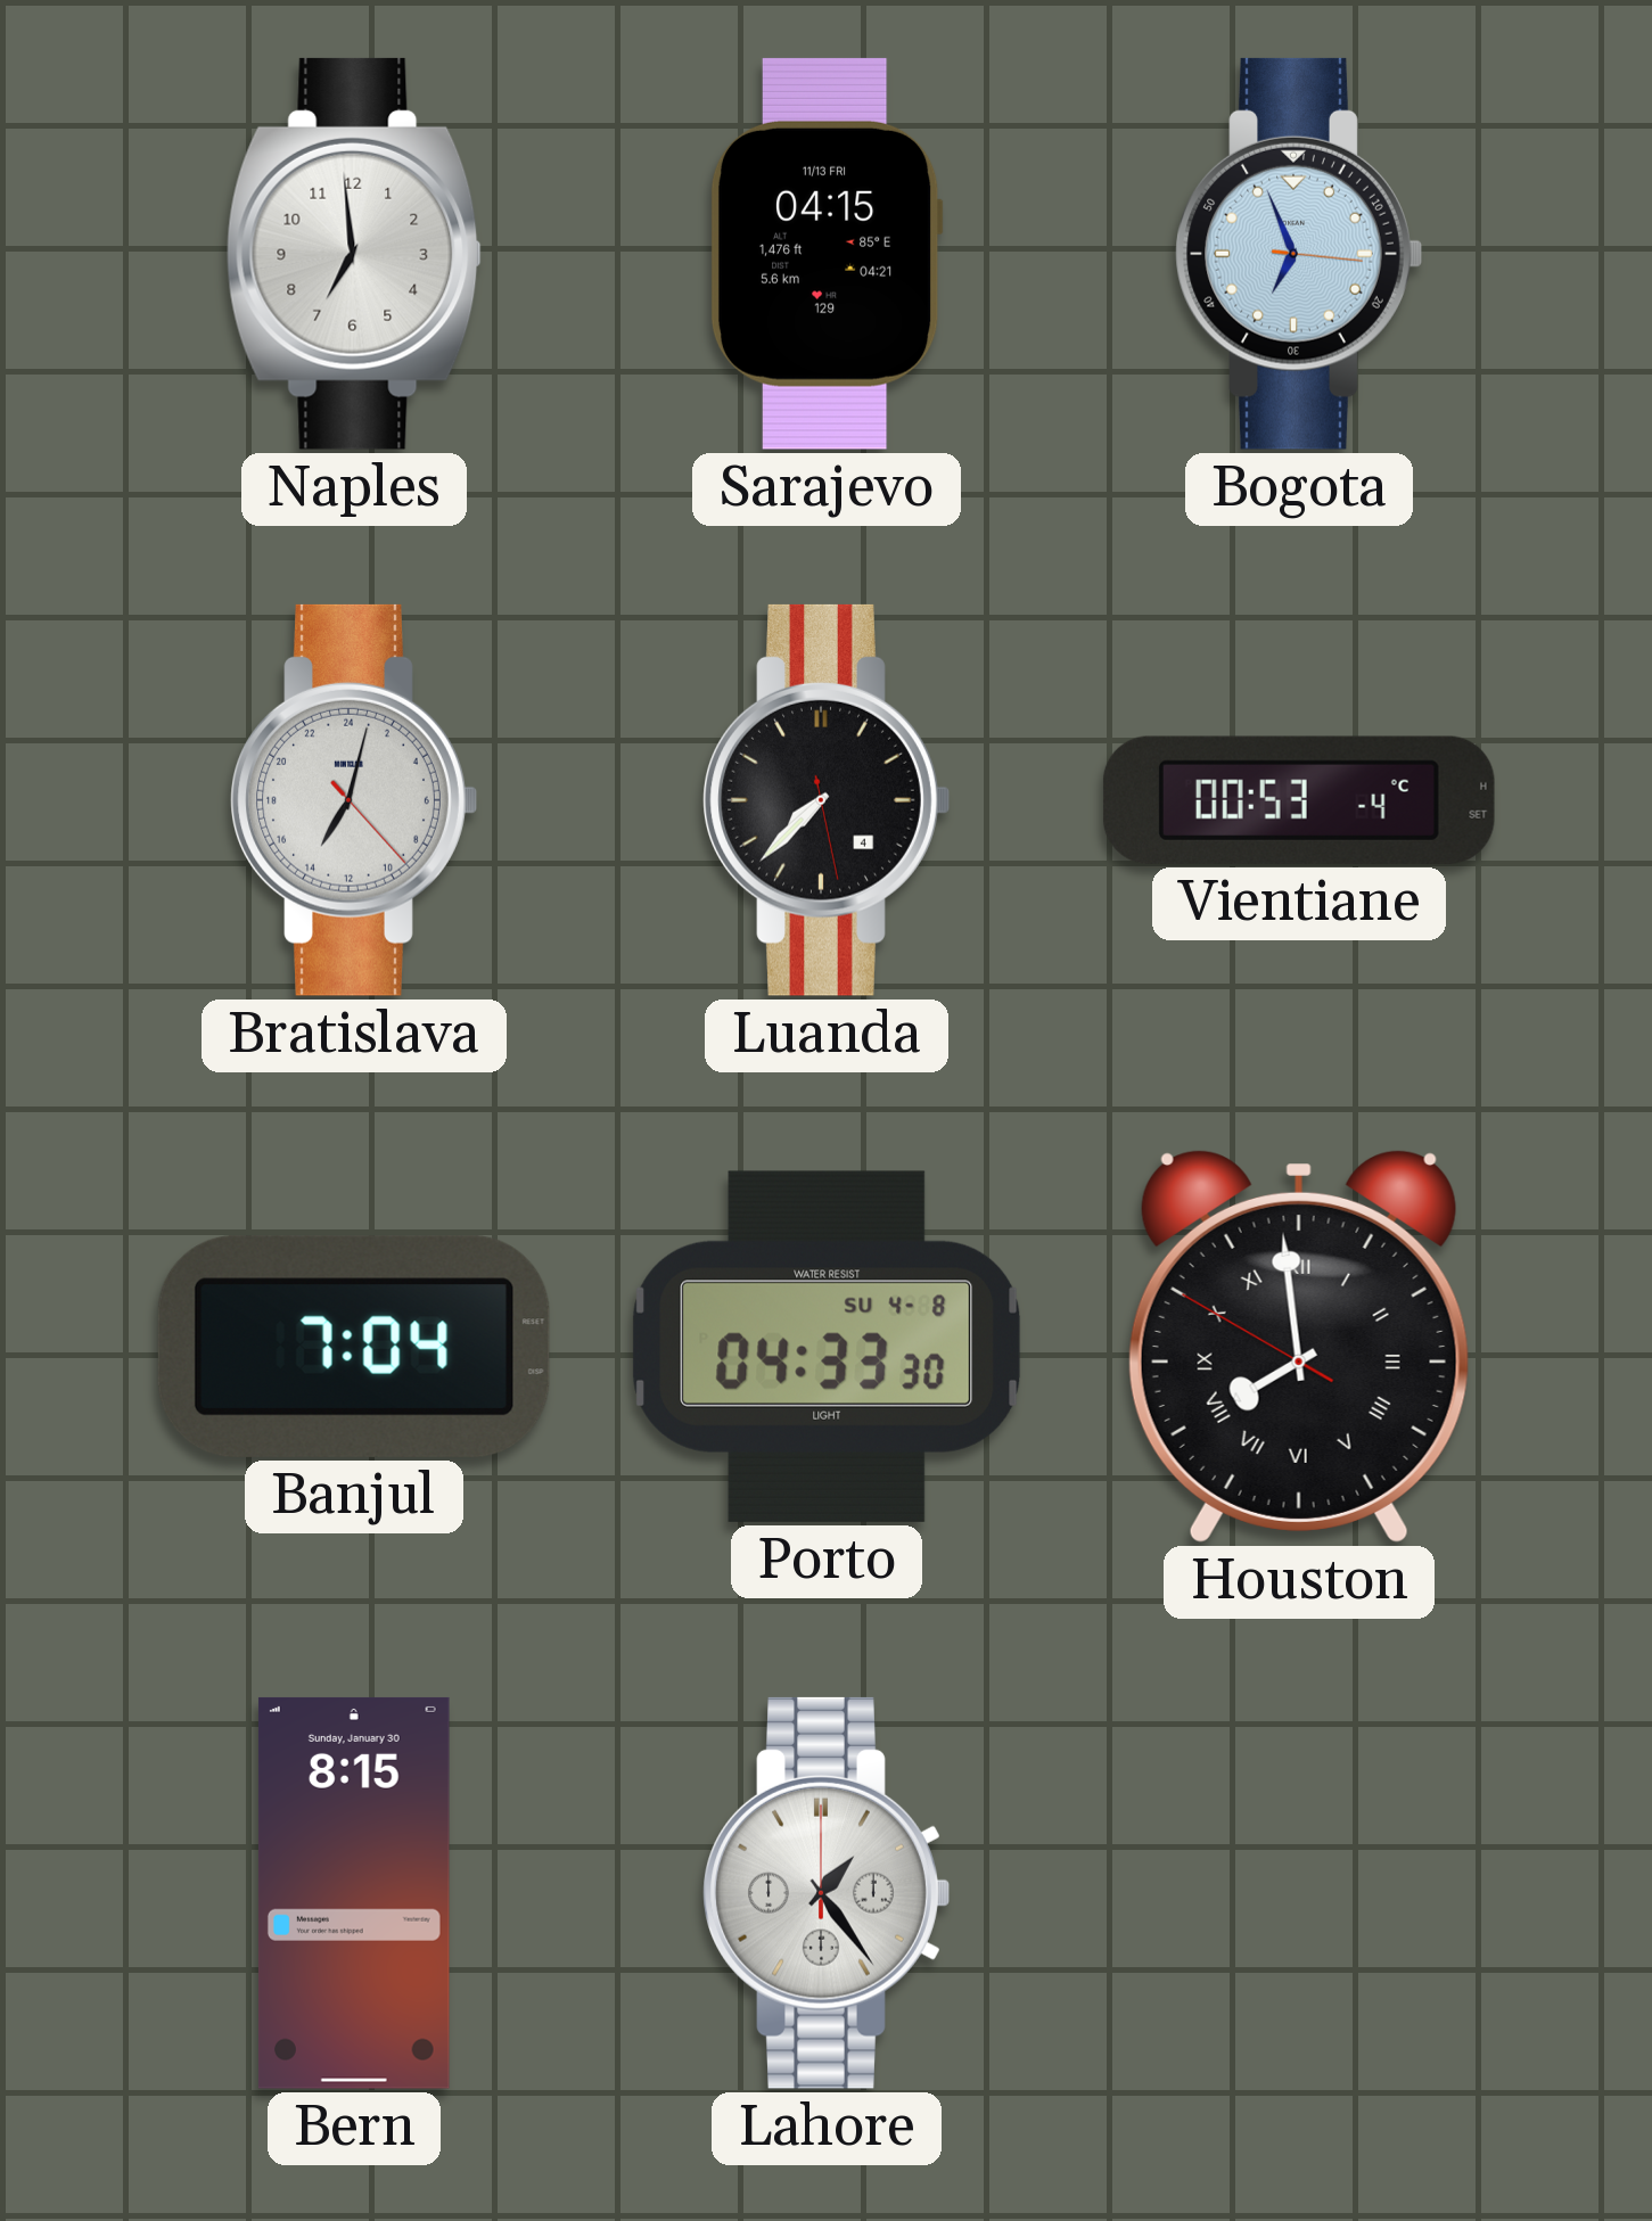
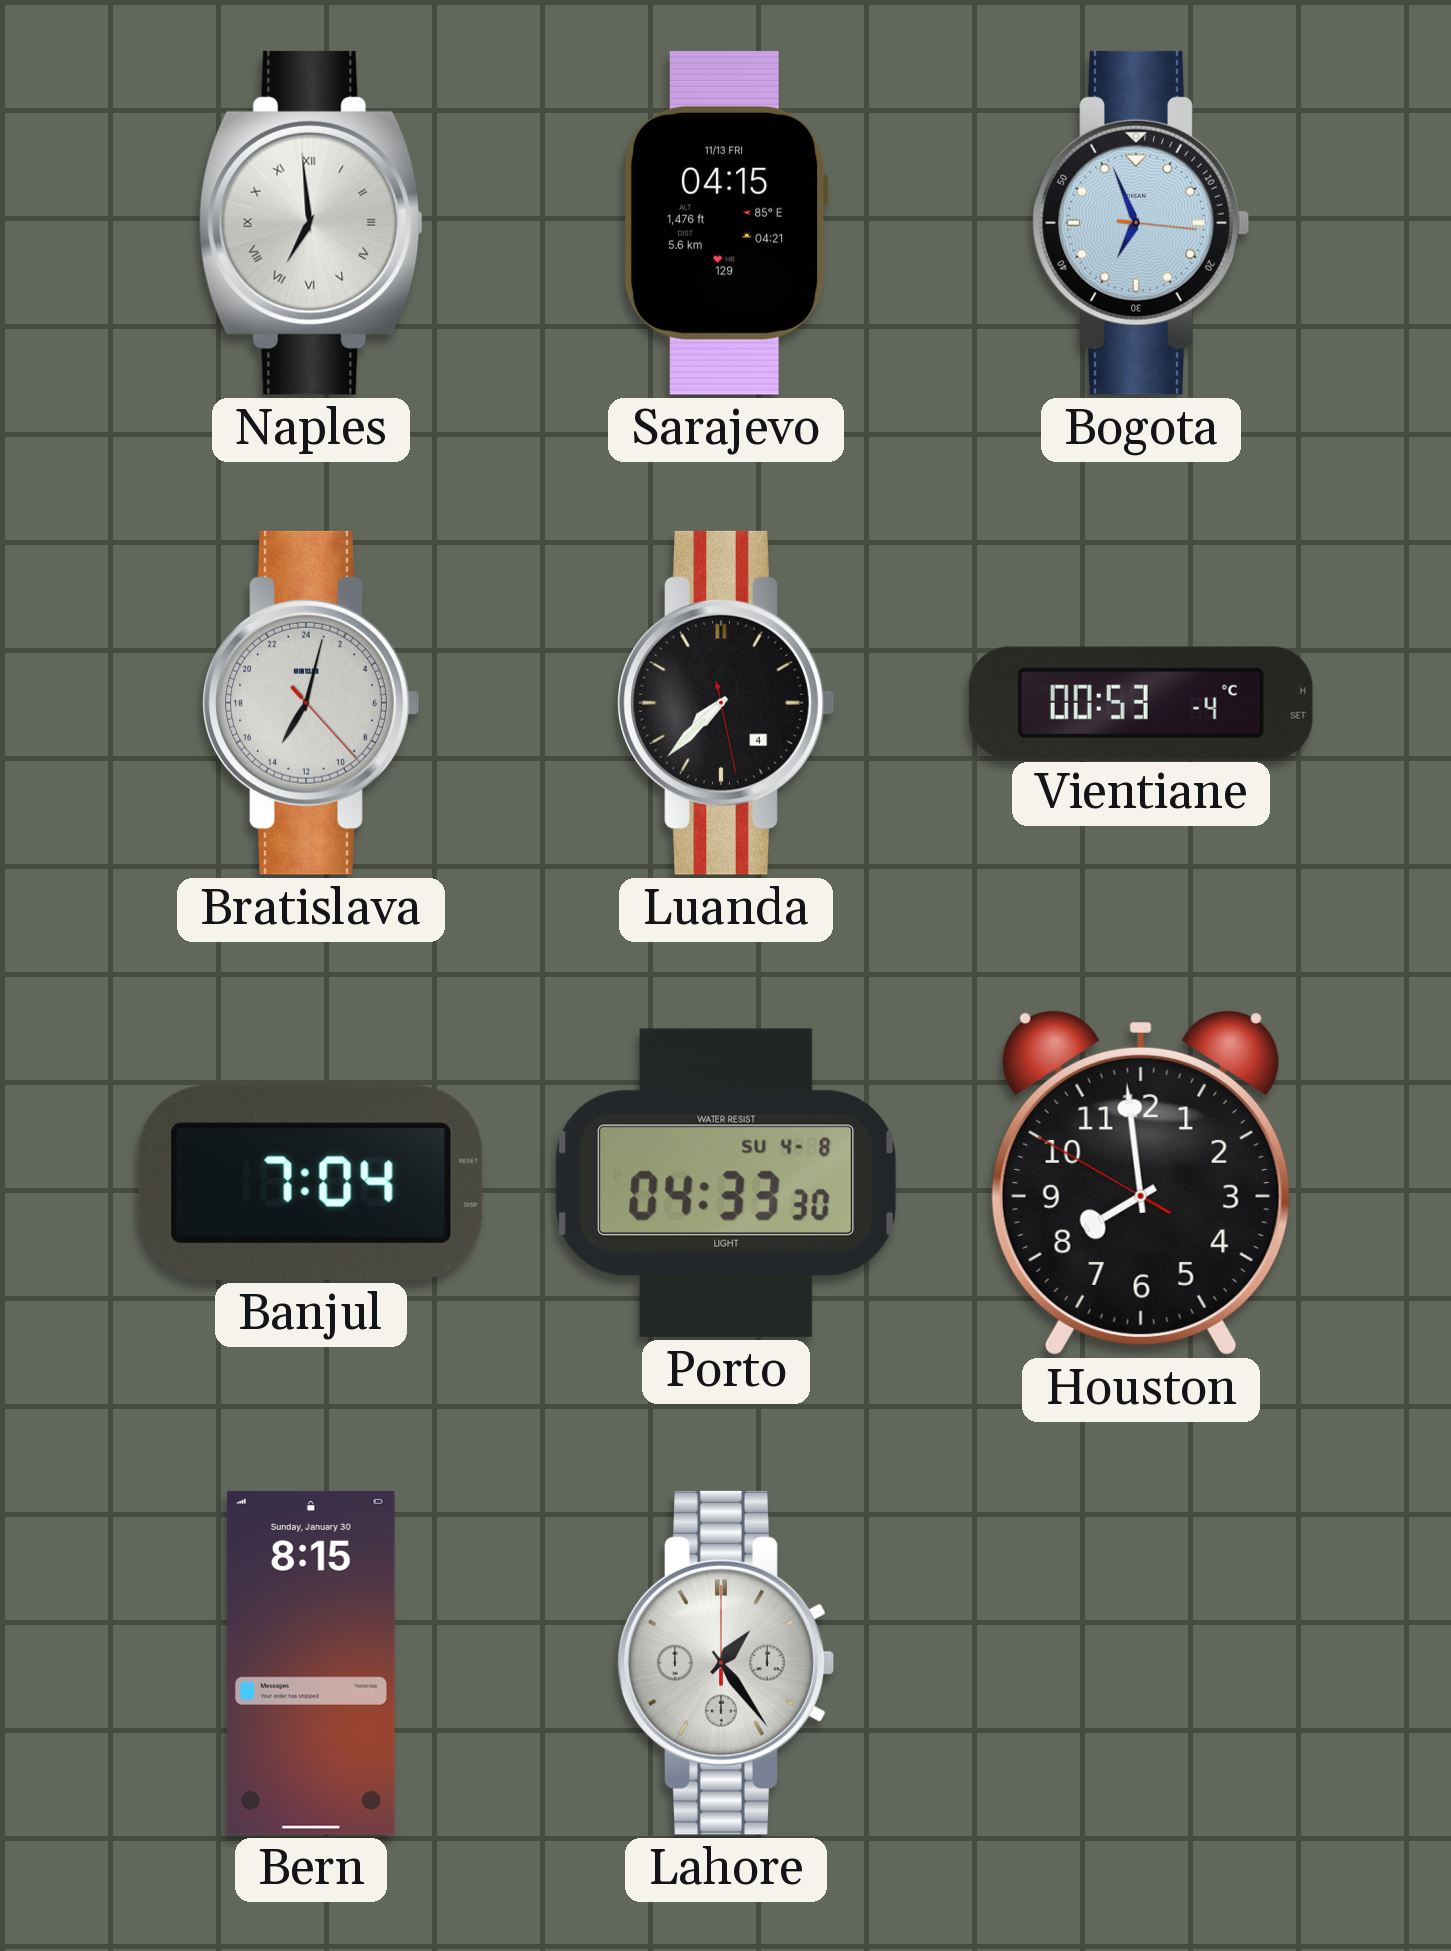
Naples numerals: Arabic -> Roman
Houston numerals: Roman -> Arabic
